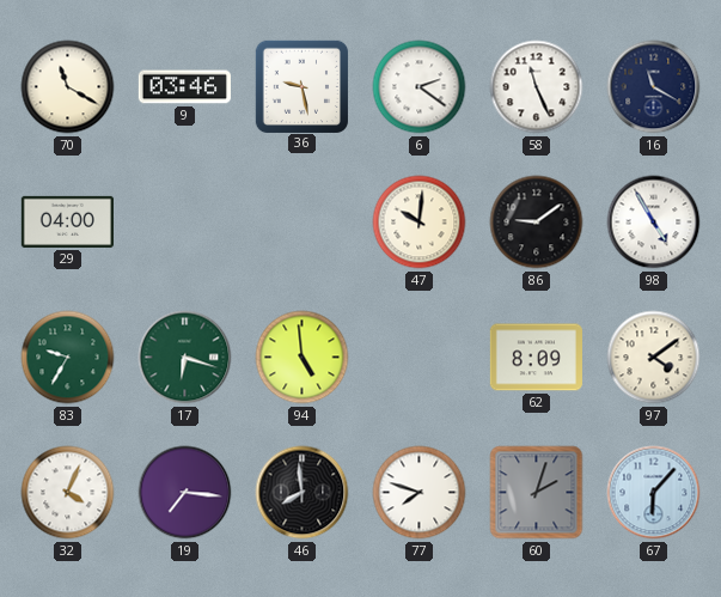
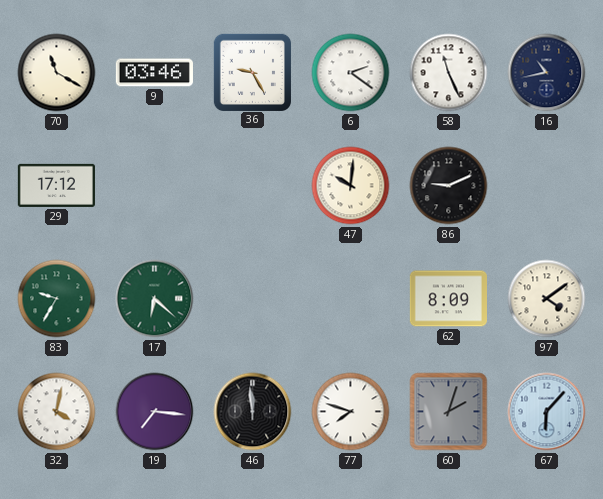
36: 9:28 -> 9:25
16: 11:20 -> 10:43
29: 04:00 -> 17:12
86: 9:09 -> 9:11
98: 4:55 -> none
17: 6:18 -> 6:22
94: 4:59 -> none
32: 4:04 -> 4:02
46: 7:59 -> 11:59
